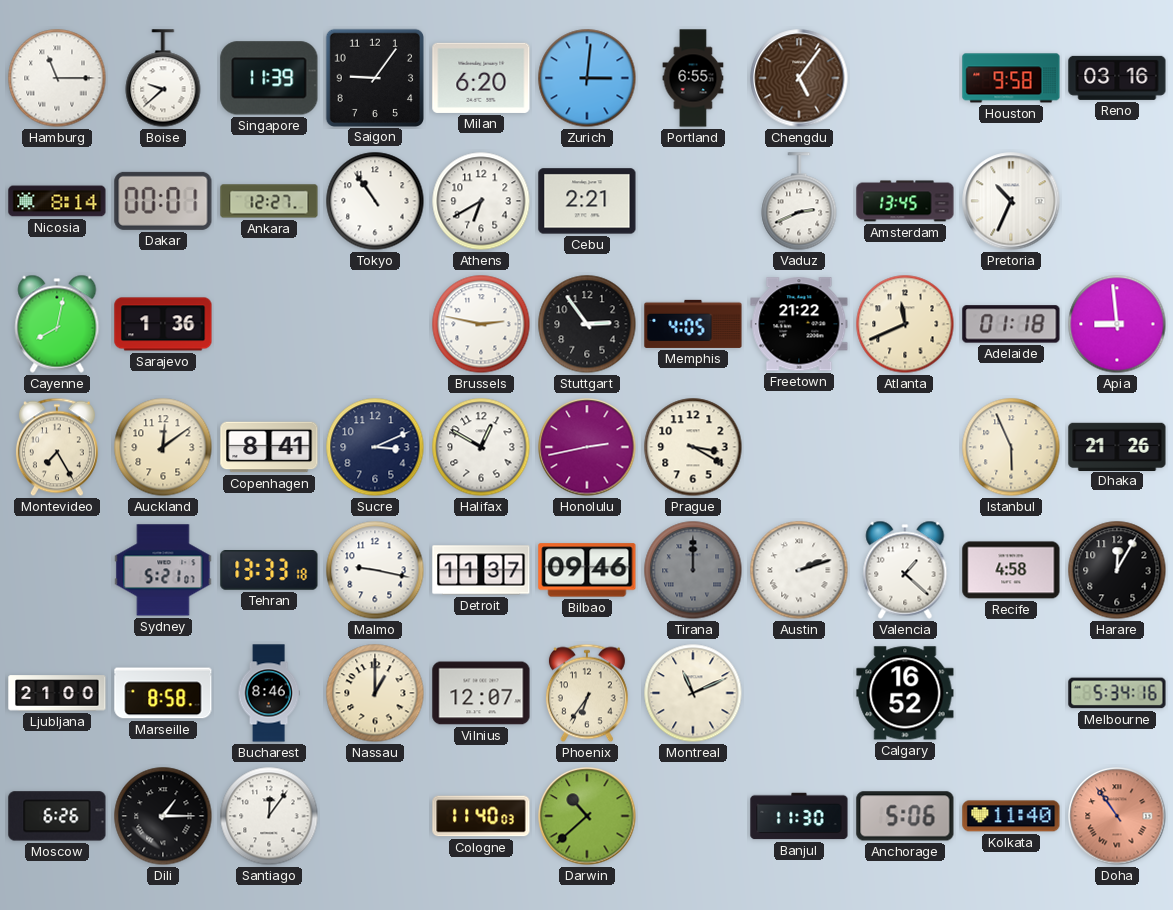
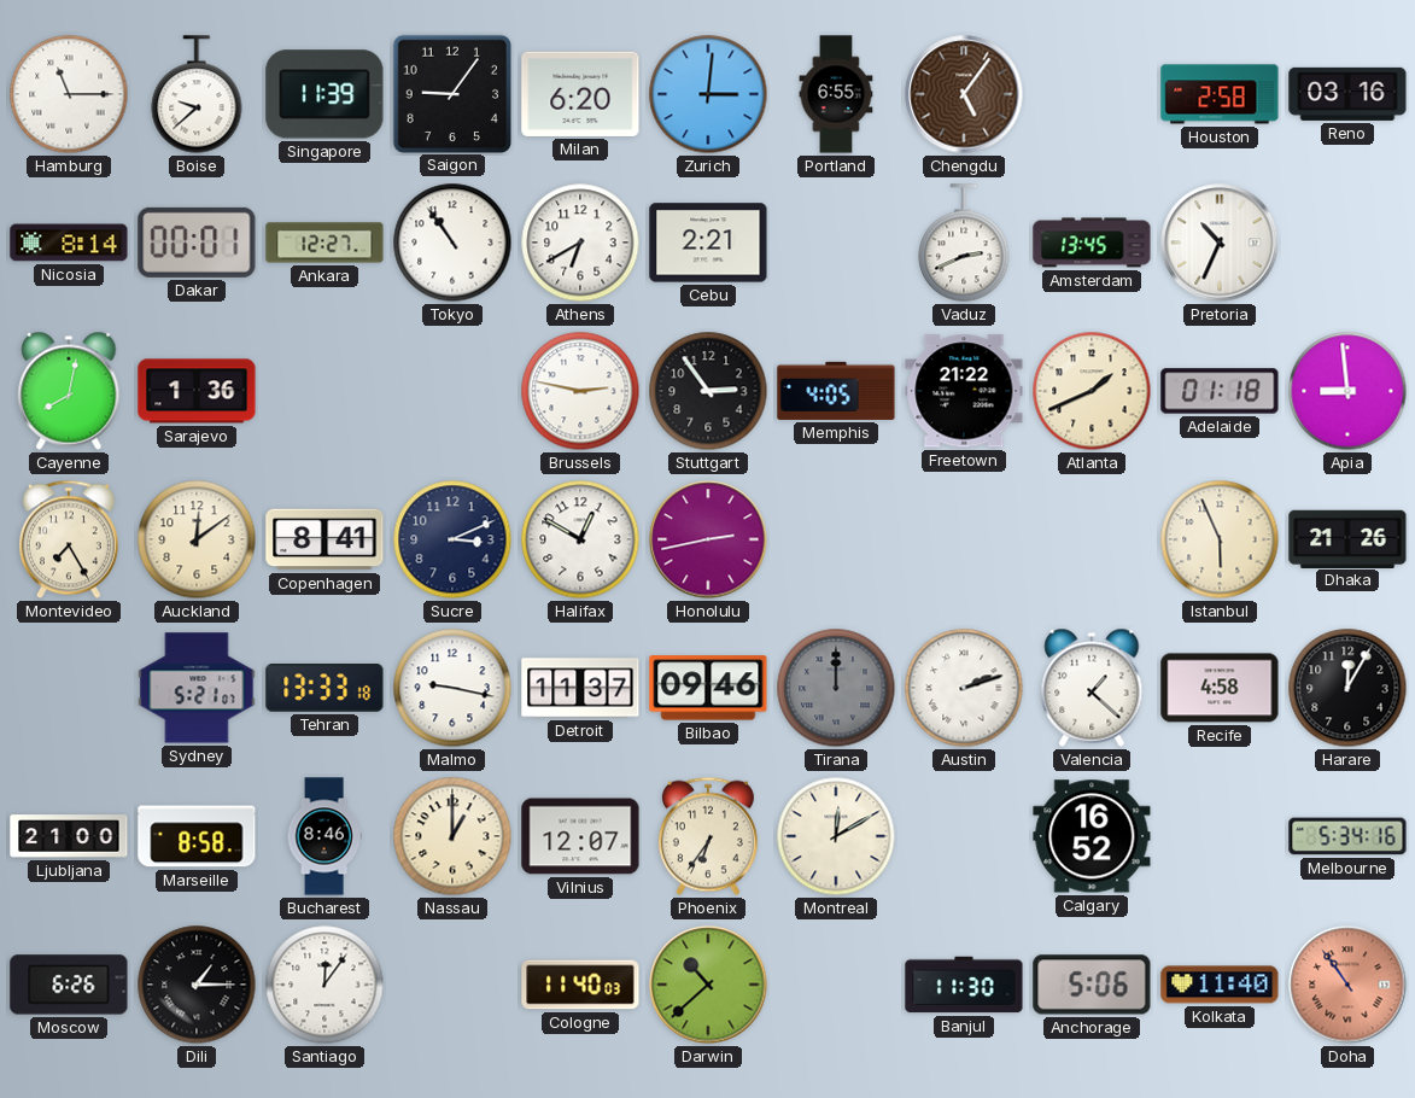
Houston: 9:58 -> 2:58
Atlanta: 11:41 -> 1:41
Prague: 3:20 -> none
Montreal: 11:11 -> 12:10
